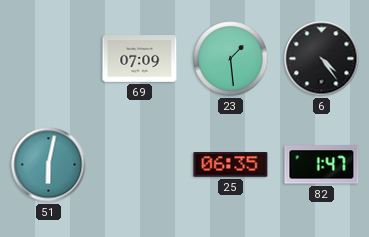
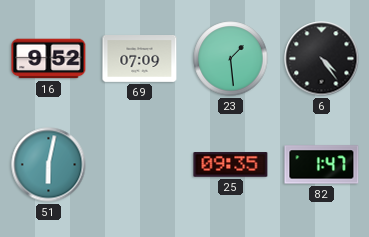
16: none -> 9:52
25: 06:35 -> 09:35
